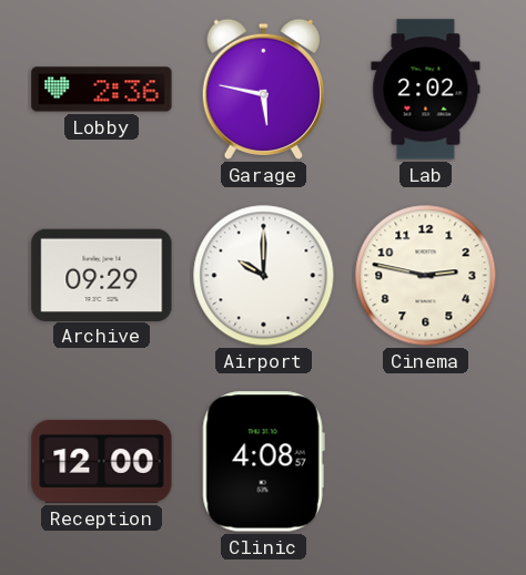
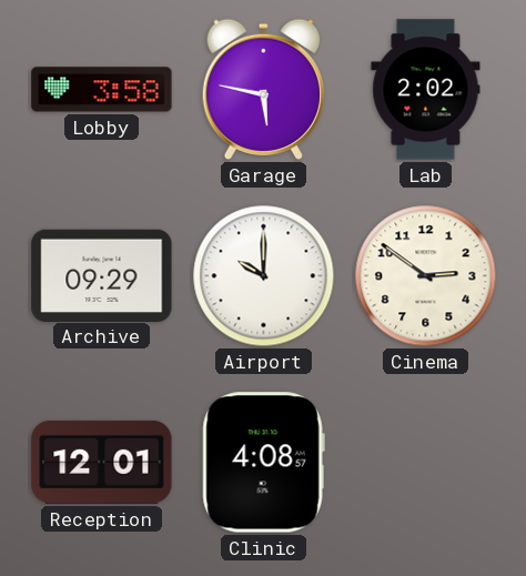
Lobby: 2:36 -> 3:58
Cinema: 2:47 -> 2:51
Reception: 12:00 -> 12:01
